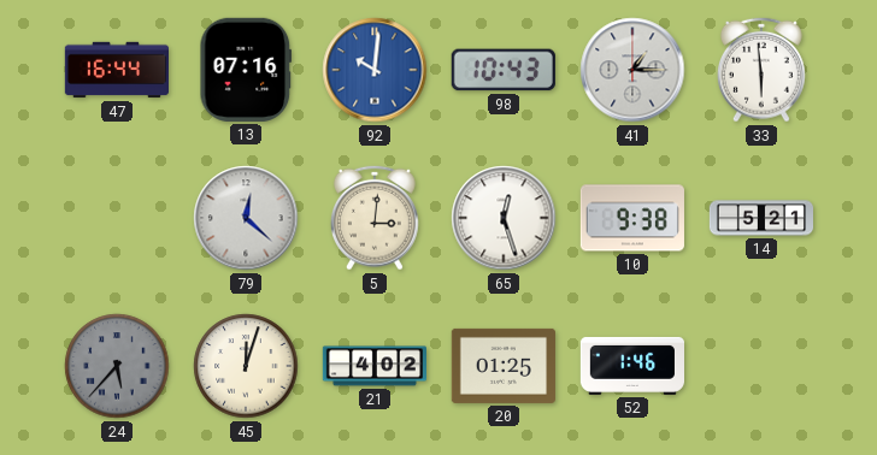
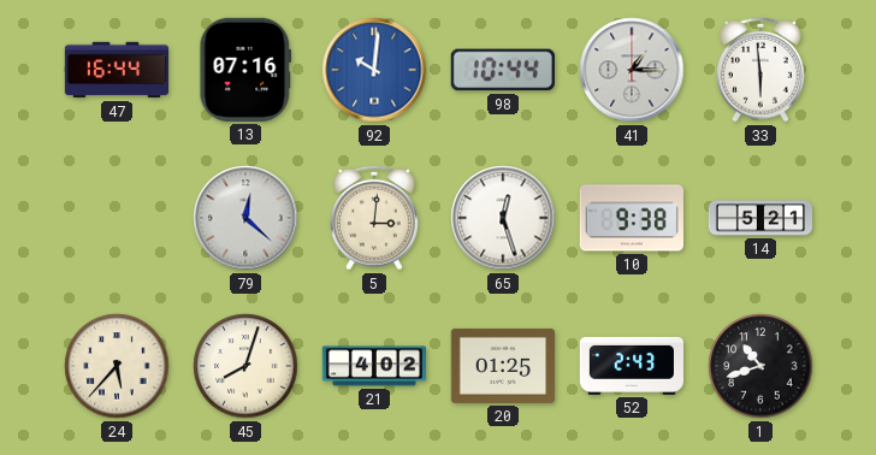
98: 10:43 -> 10:44
24 dial: grey -> cream
45: 12:03 -> 8:03
52: 1:46 -> 2:43
1: none -> 10:42
